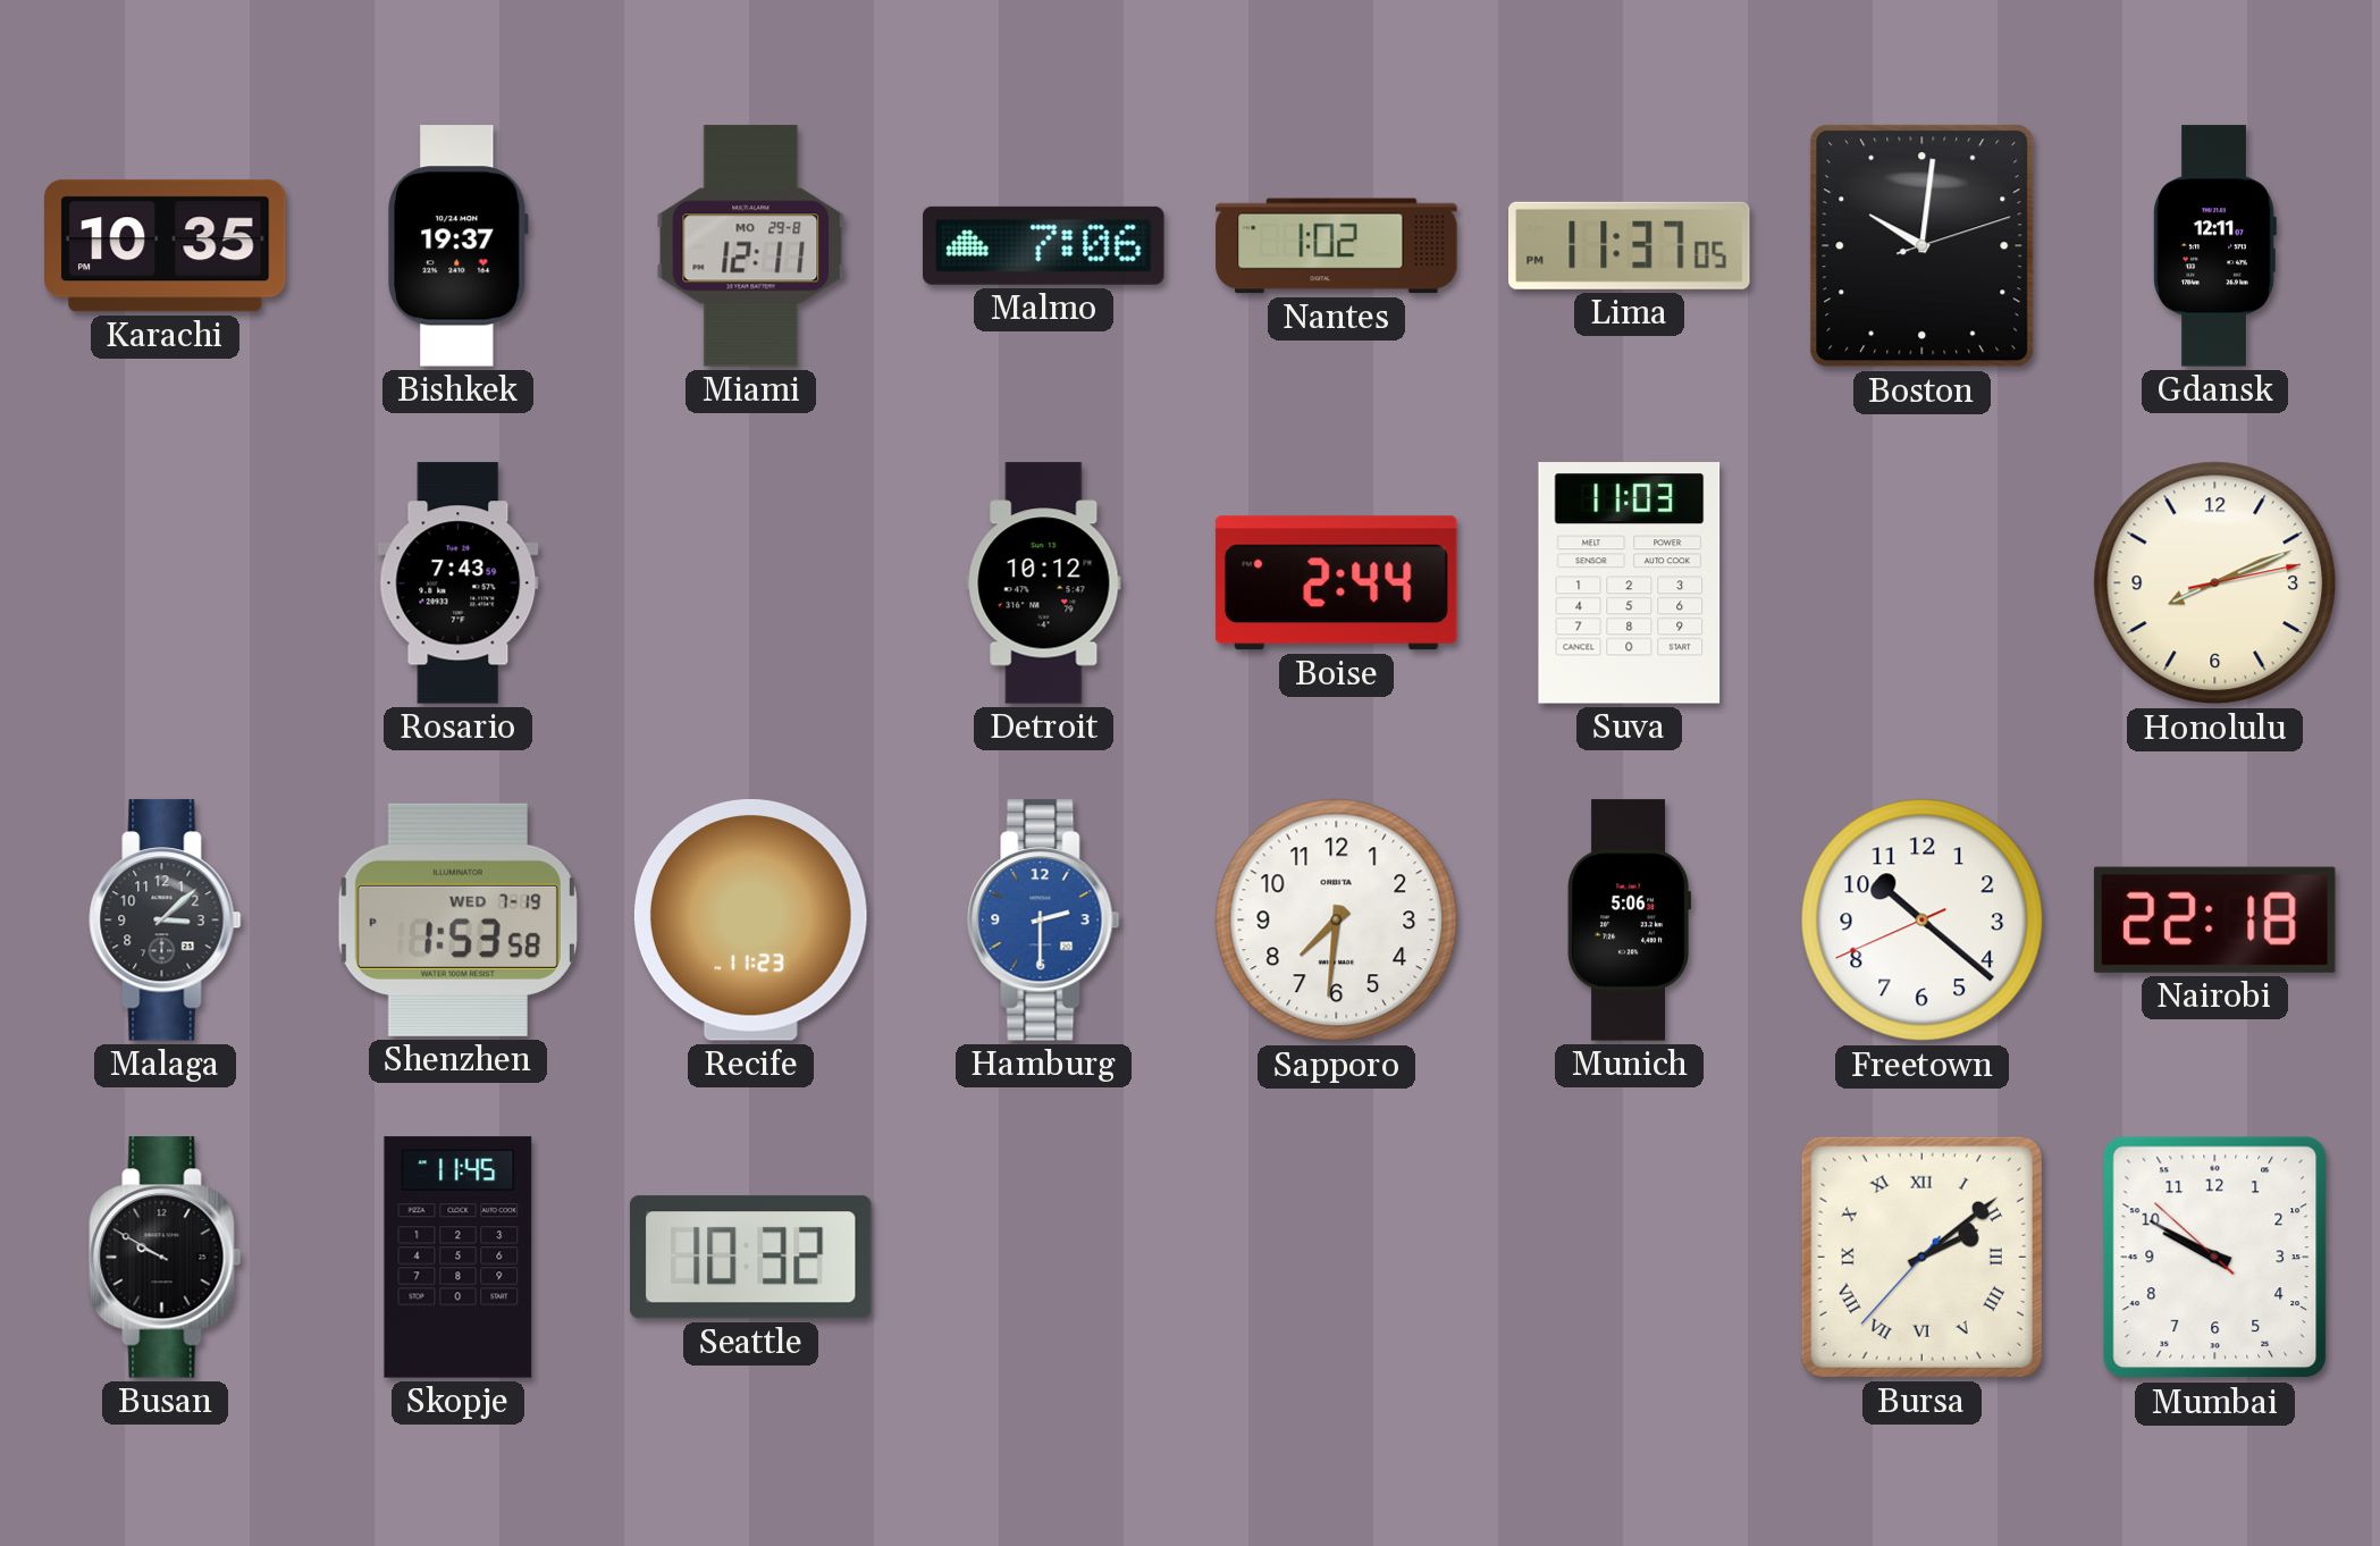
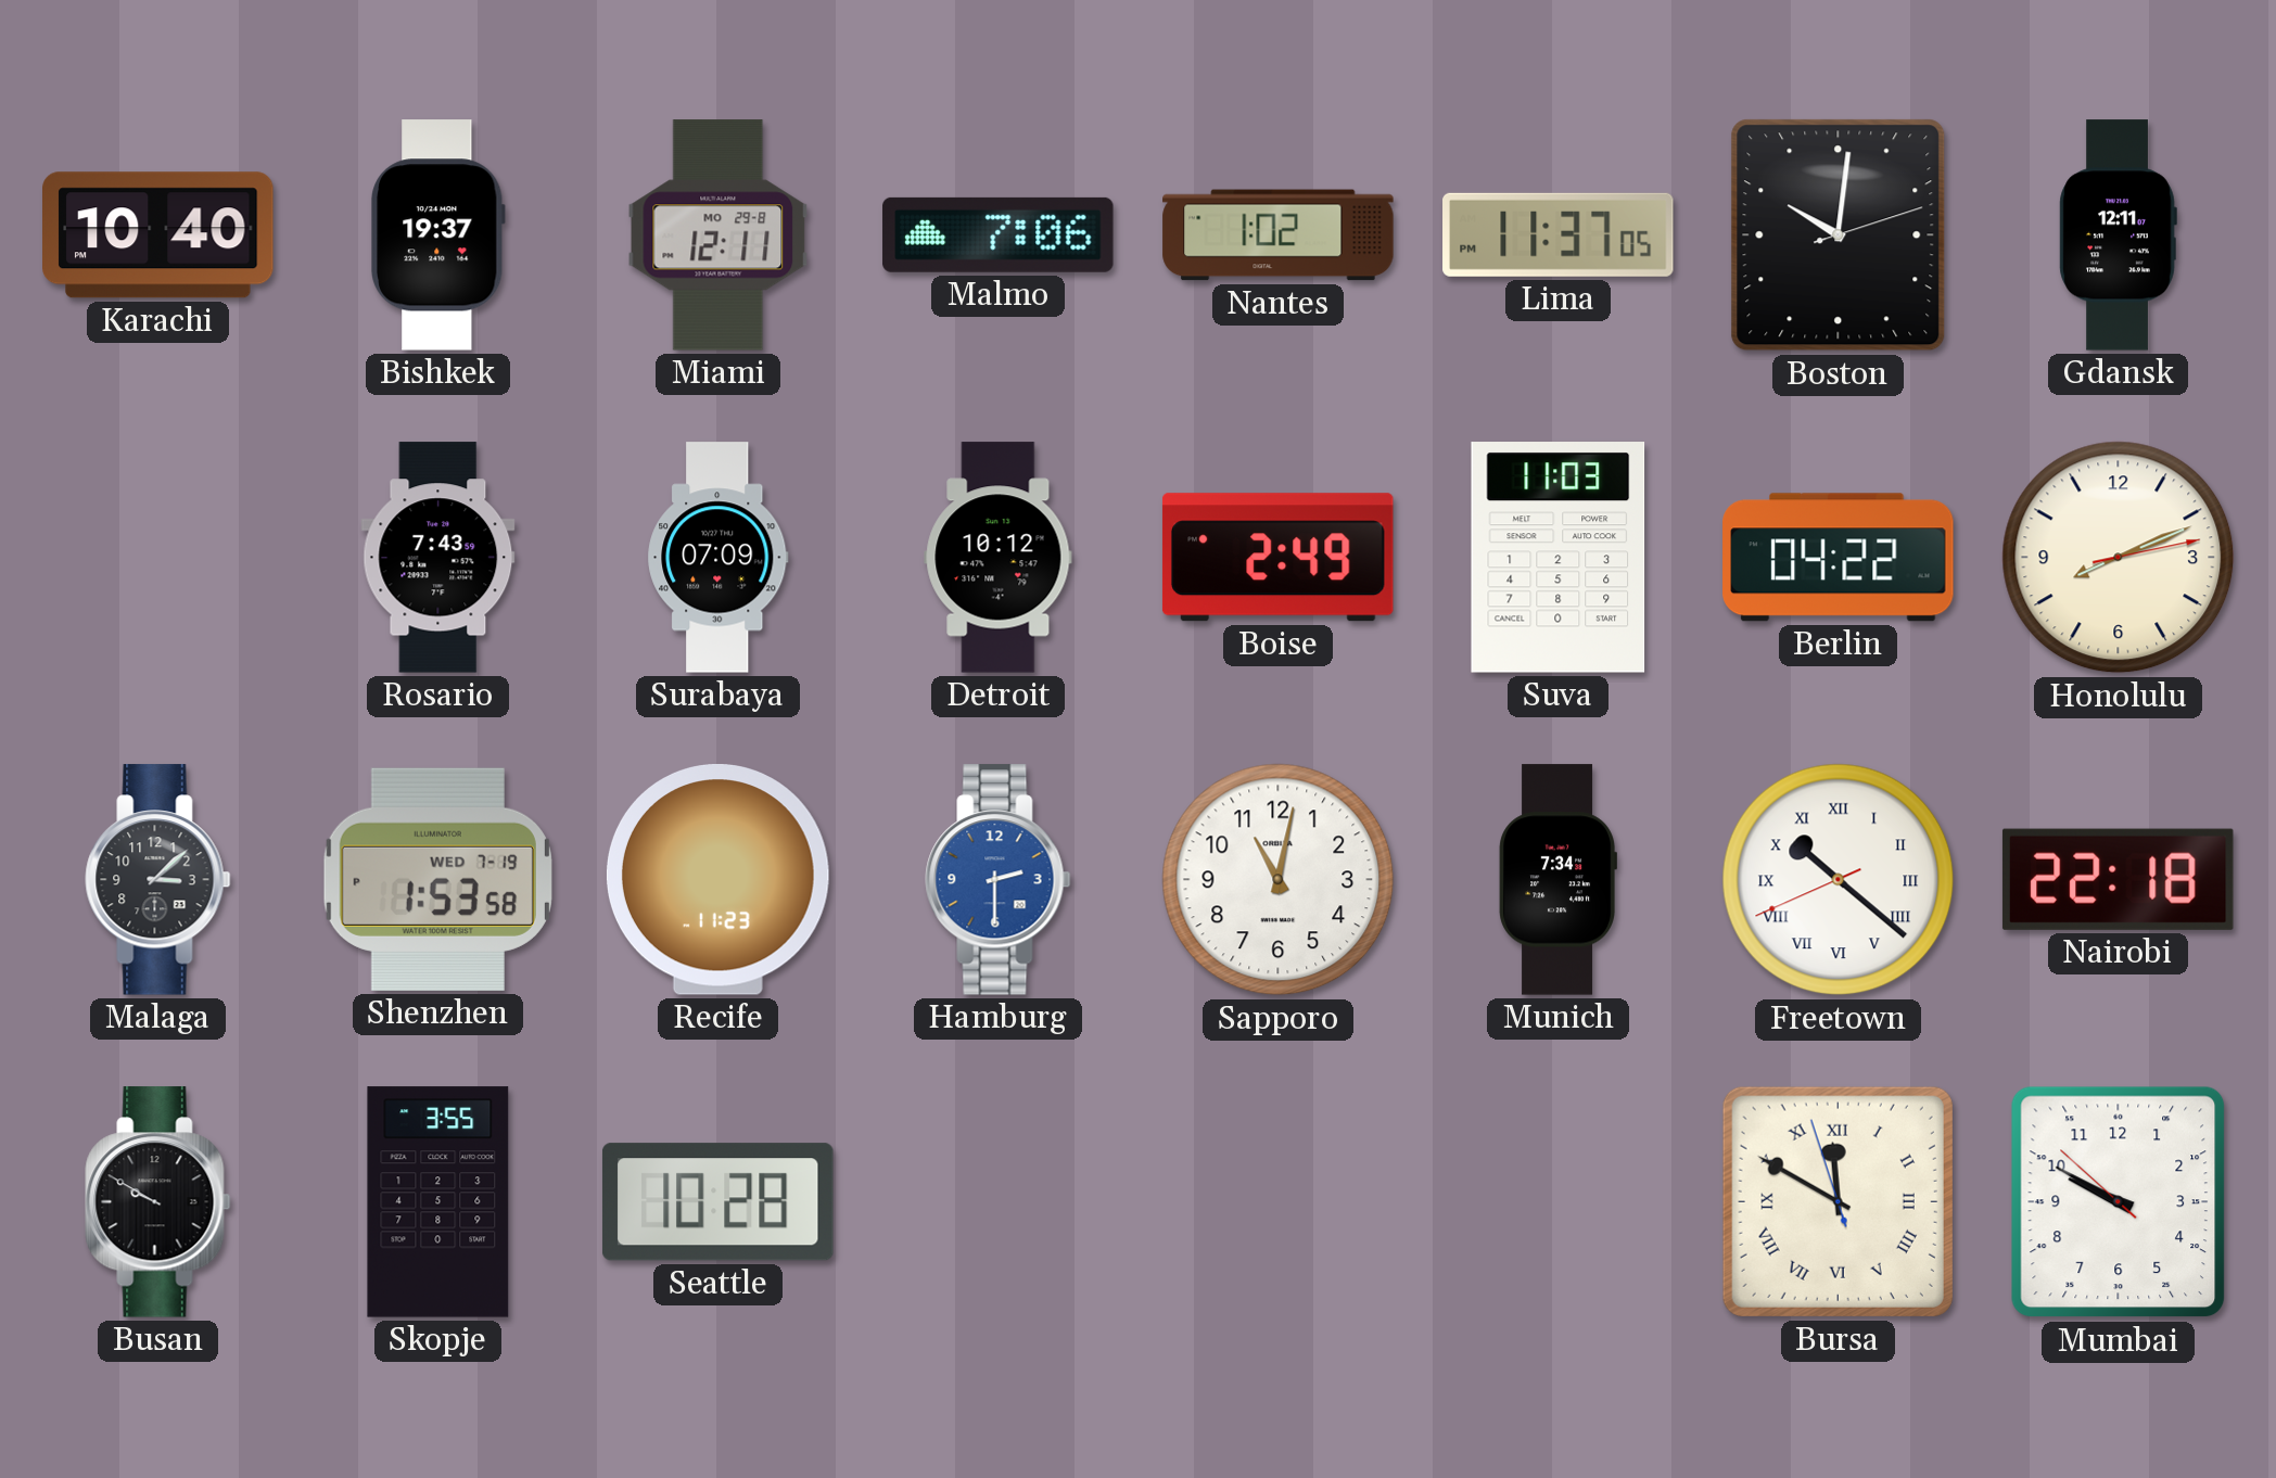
Karachi: 10:35 -> 10:40
Surabaya: none -> 07:09
Boise: 2:44 -> 2:49
Berlin: none -> 04:22
Sapporo: 7:31 -> 11:02
Munich: 5:06 -> 7:34
Freetown numerals: Arabic -> Roman
Skopje: 11:45 -> 3:55
Seattle: 10:32 -> 10:28
Bursa: 2:08 -> 11:49
